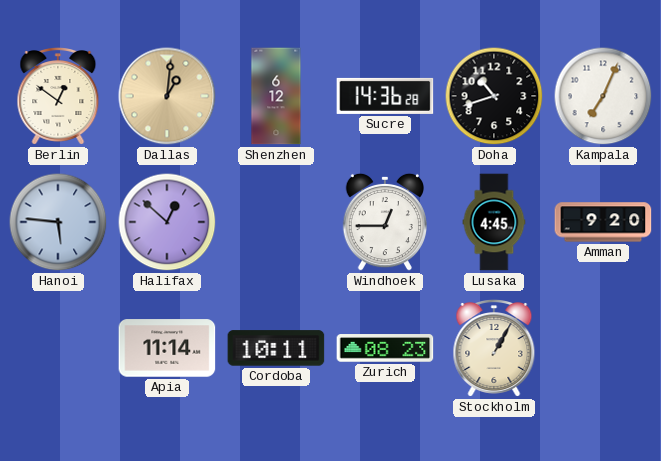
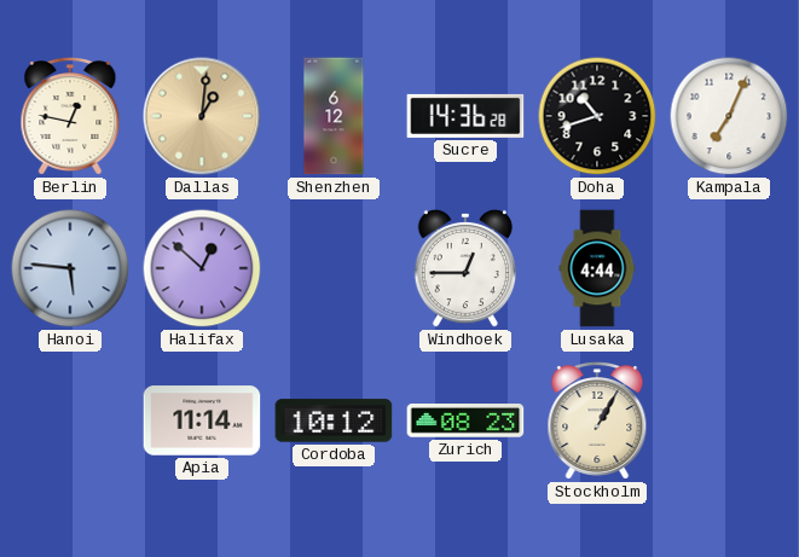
Berlin: 12:51 -> 12:47
Lusaka: 4:45 -> 4:44
Amman: 9:20 -> none
Cordoba: 10:11 -> 10:12
